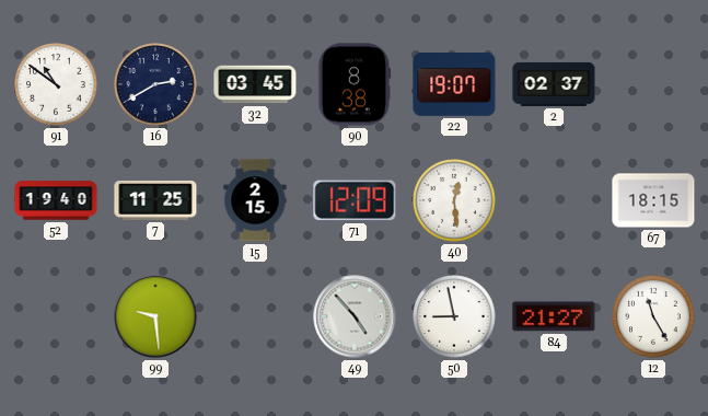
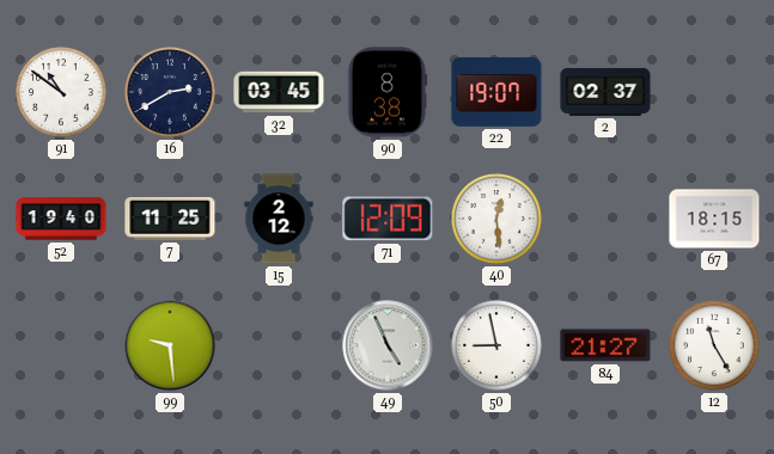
15: 2:15 -> 2:12
49: 4:53 -> 4:56
